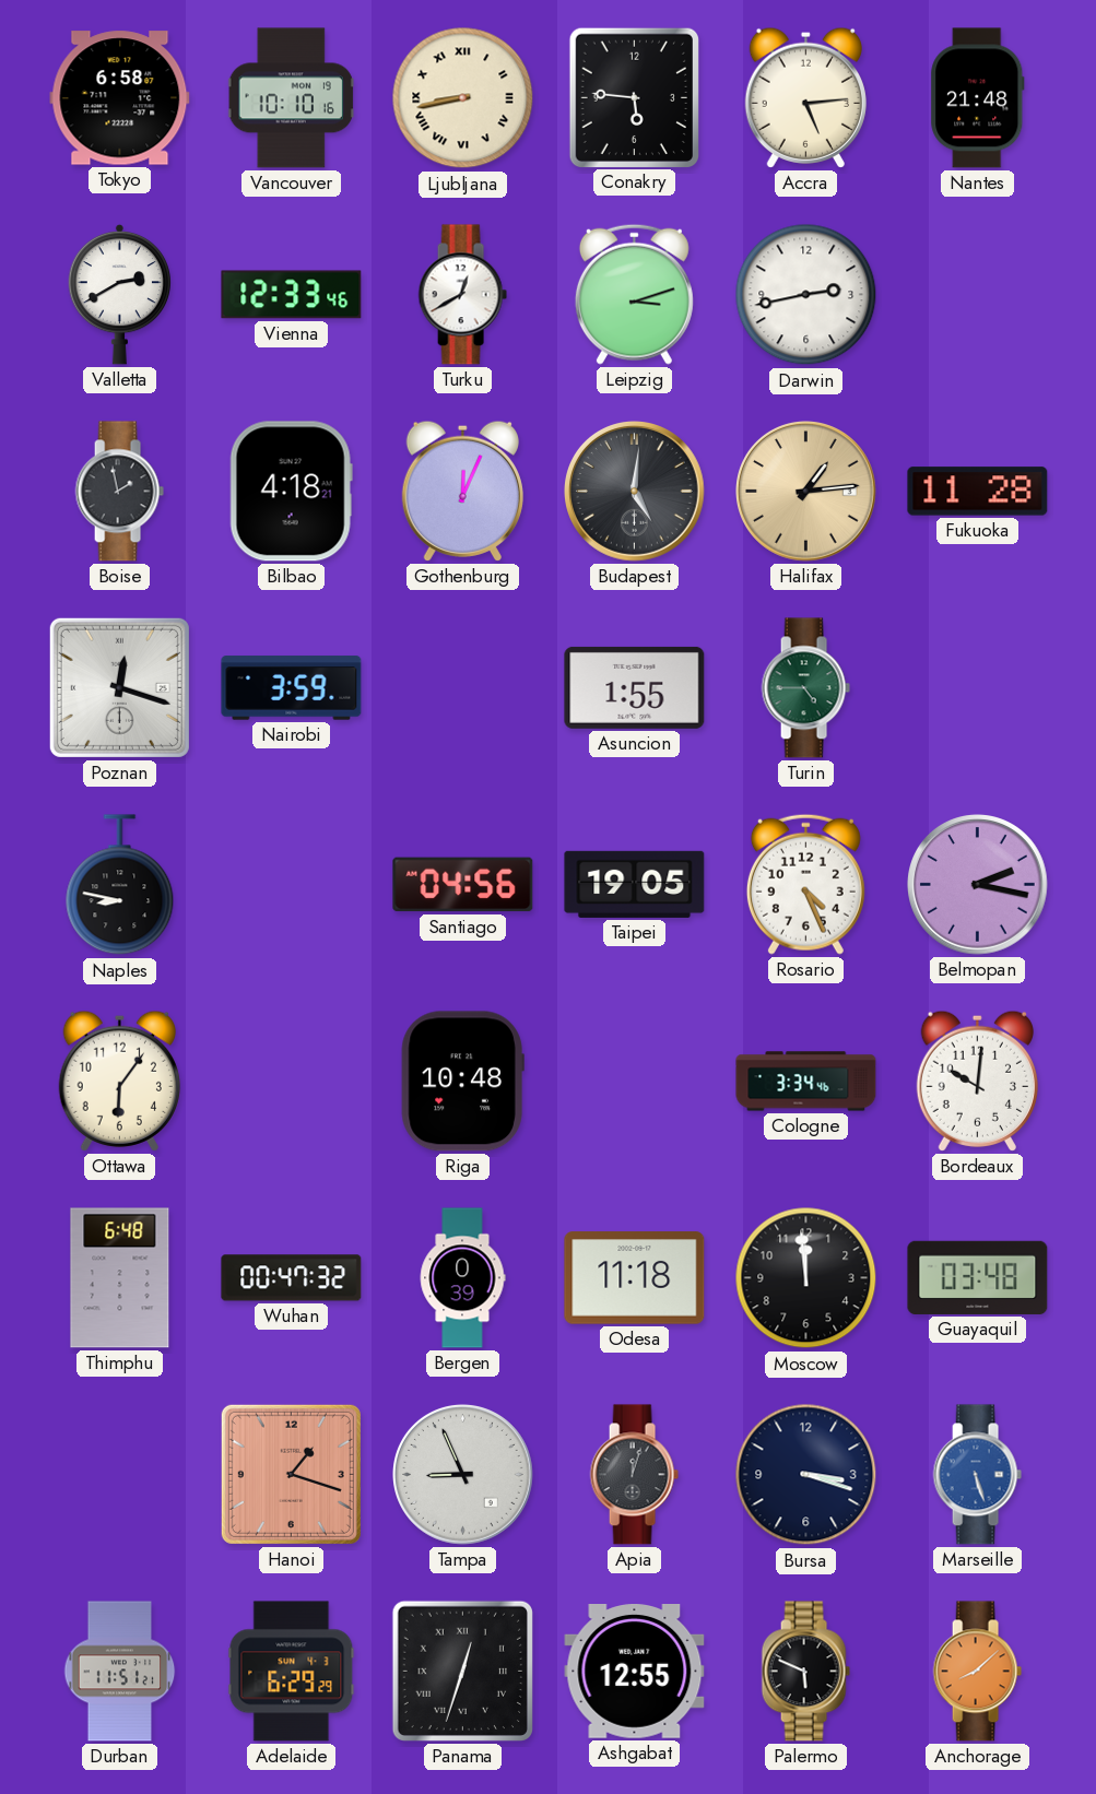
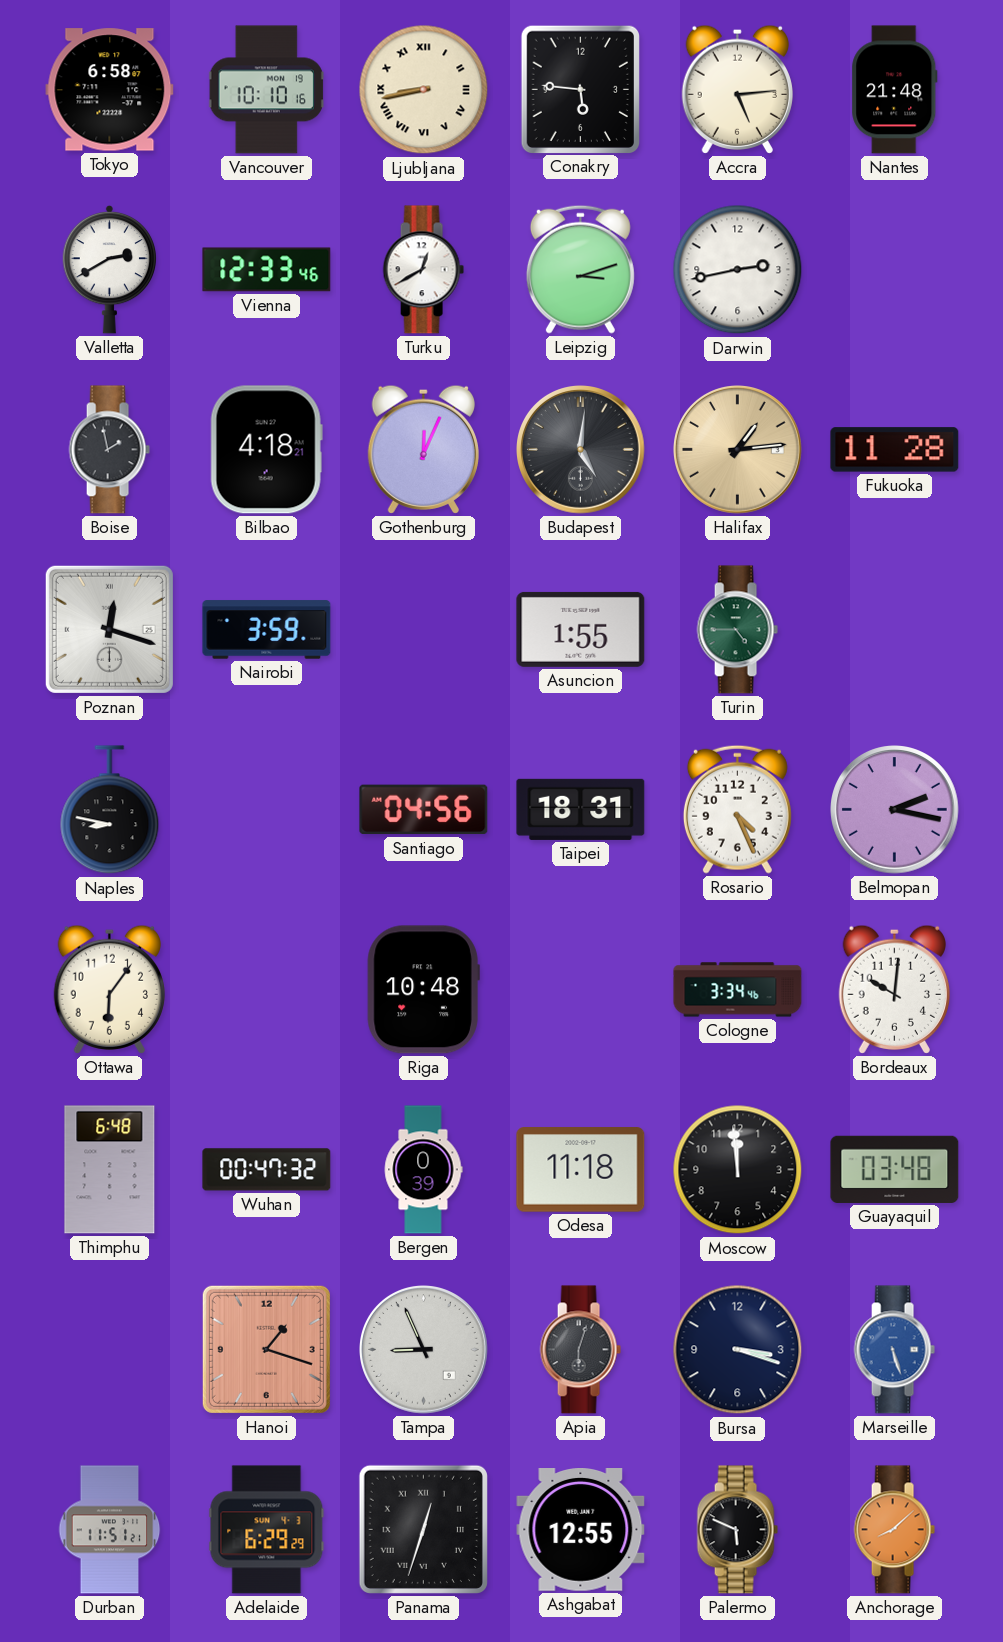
Taipei: 19:05 -> 18:31
Apia: 12:03 -> 6:03
